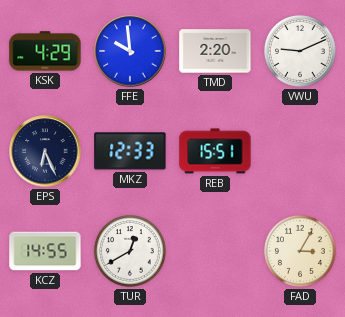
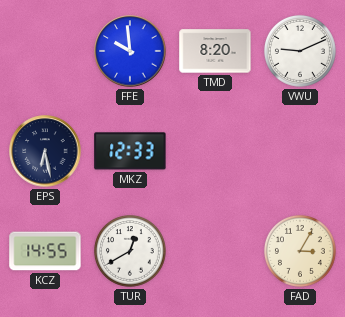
KSK: 4:29 -> none
TMD: 2:20 -> 8:20
EPS: 6:26 -> 6:28
REB: 15:51 -> none
